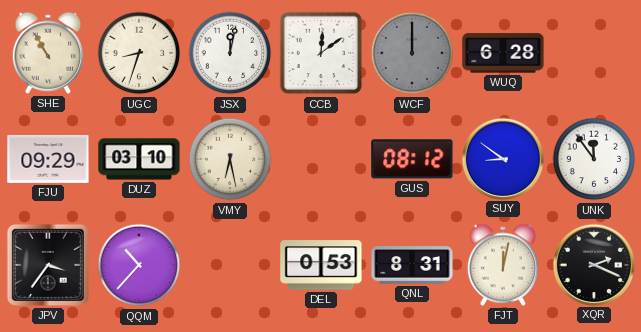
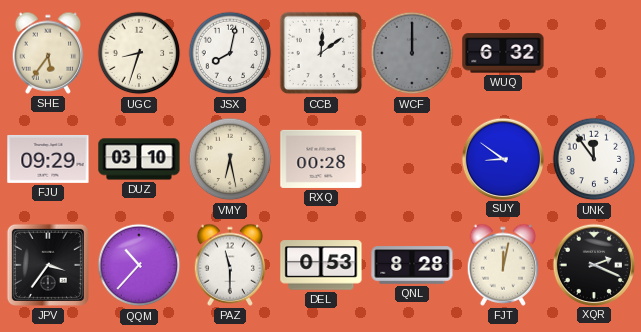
SHE: 10:55 -> 5:36
JSX: 12:02 -> 8:02
WUQ: 6:28 -> 6:32
RXQ: none -> 00:28
GUS: 08:12 -> none
PAZ: none -> 11:30
QNL: 8:31 -> 8:28
